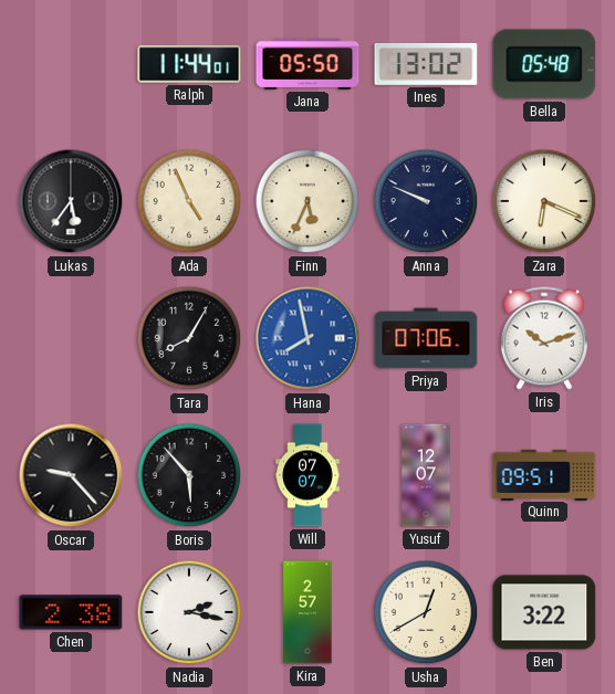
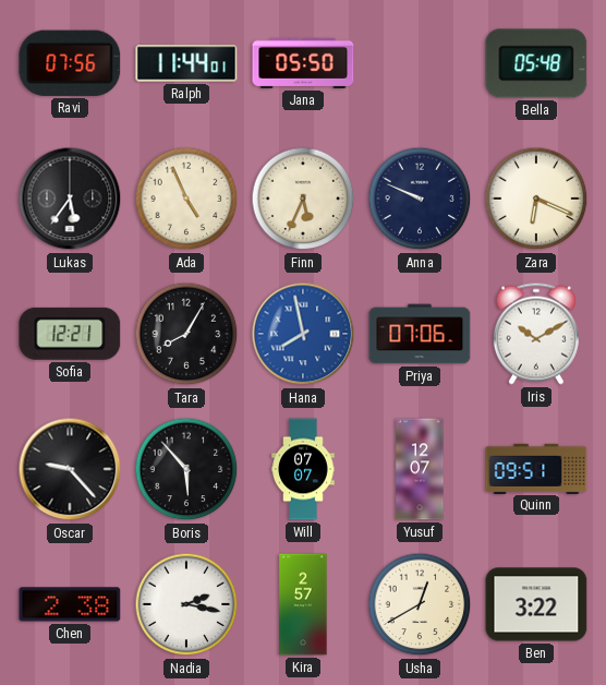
Ravi: none -> 07:56
Ines: 13:02 -> none
Sofia: none -> 12:21
Iris: 10:12 -> 10:10
